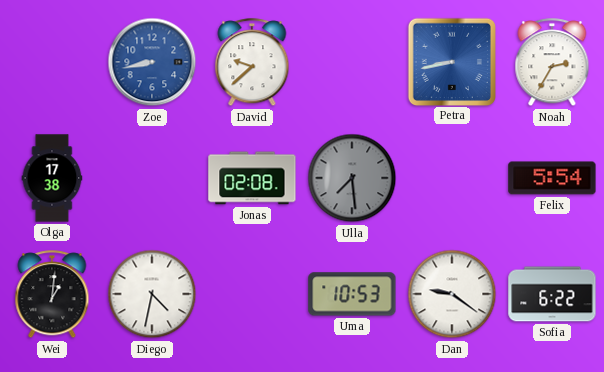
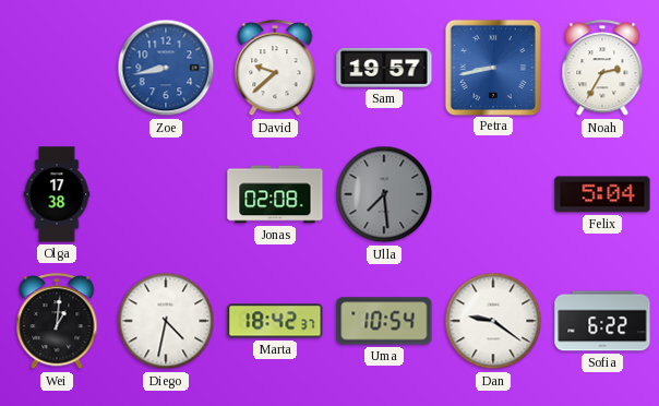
Sam: none -> 19:57
Felix: 5:54 -> 5:04
Marta: none -> 18:42
Uma: 10:53 -> 10:54
